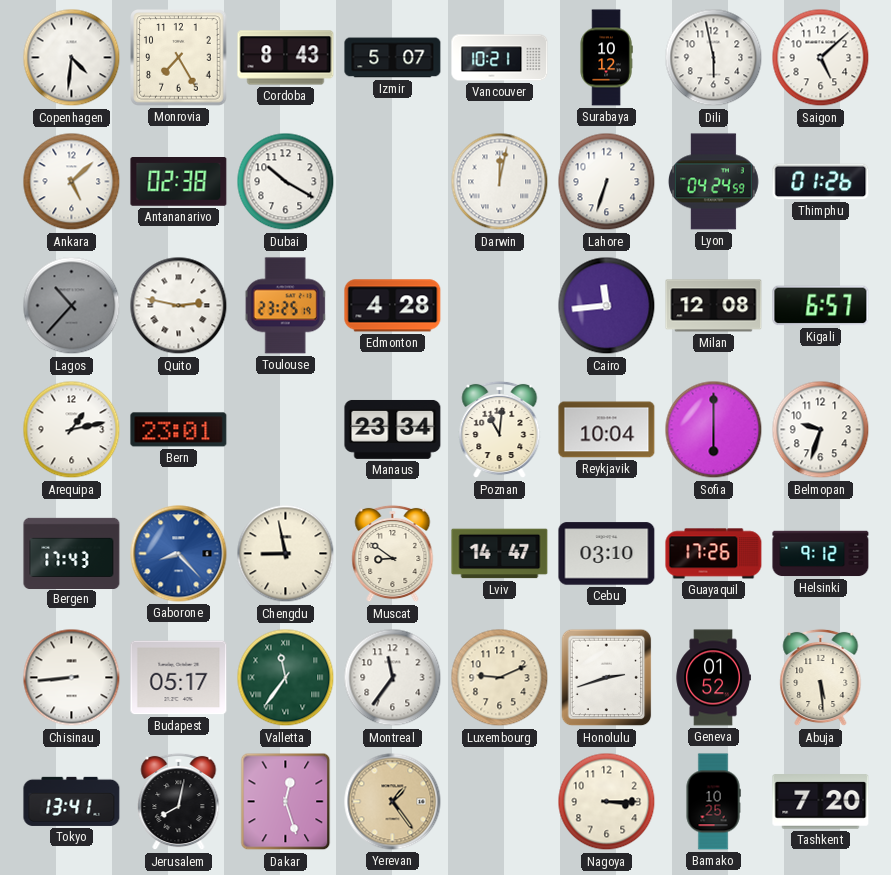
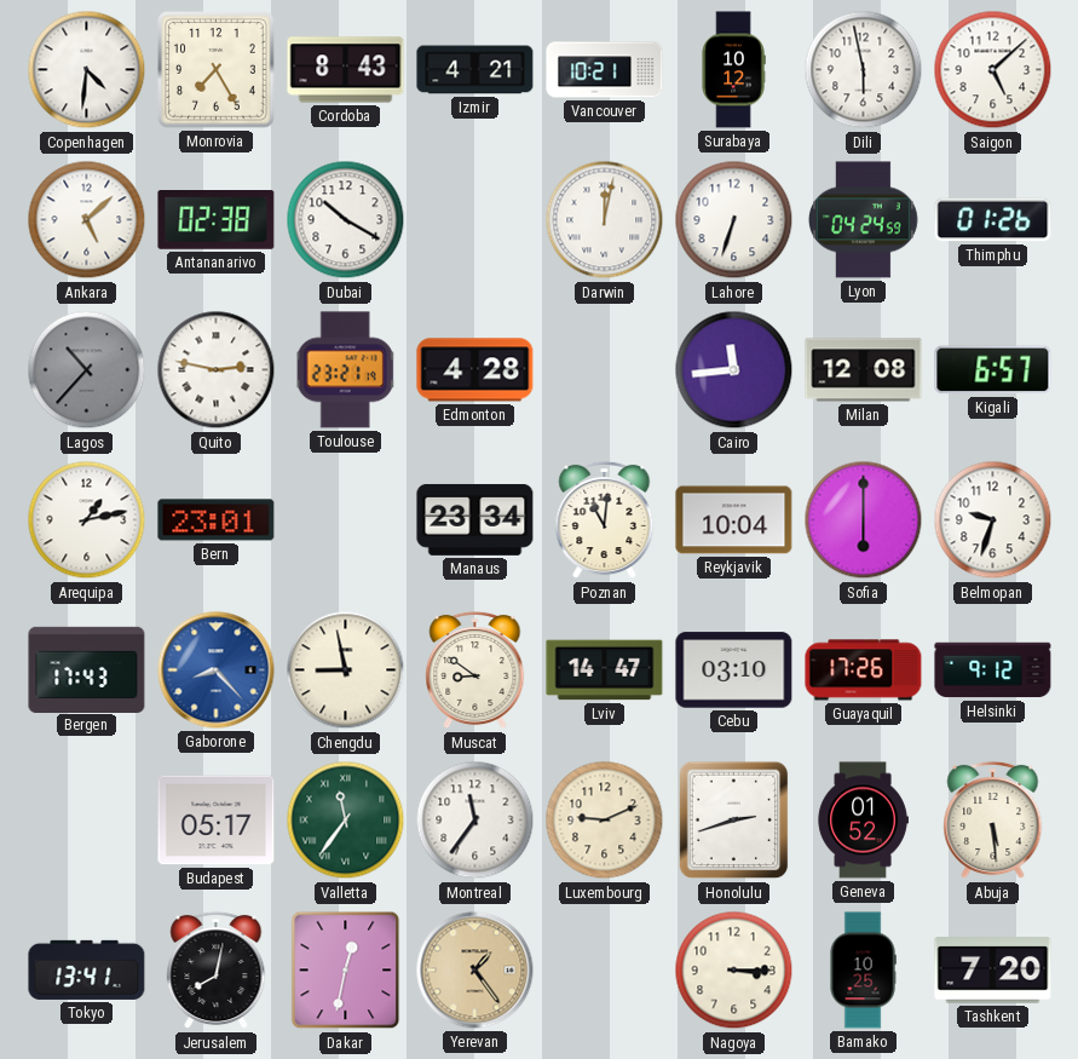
Izmir: 5:07 -> 4:21
Toulouse: 23:25 -> 23:21
Chisinau: 8:44 -> none
Dakar: 12:27 -> 12:32
